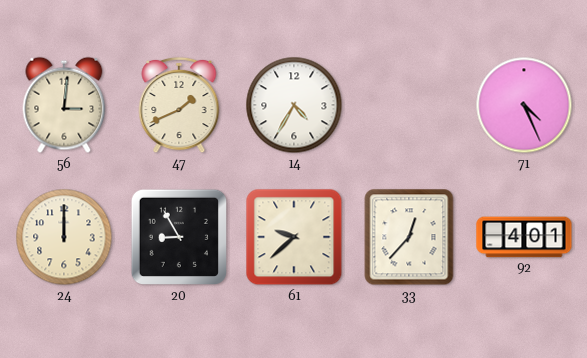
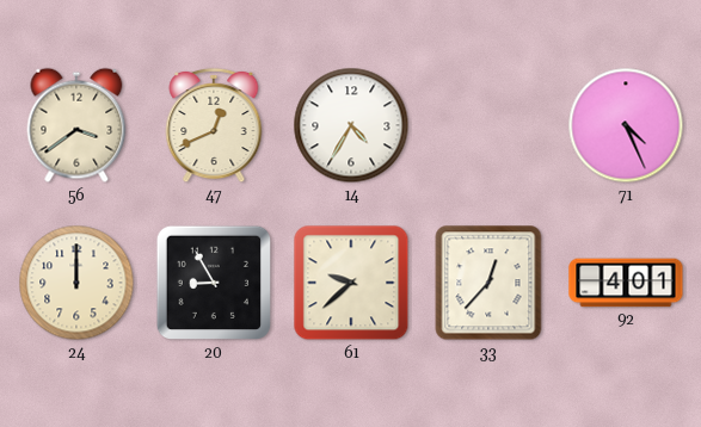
56: 3:01 -> 3:39
47: 1:41 -> 12:41
